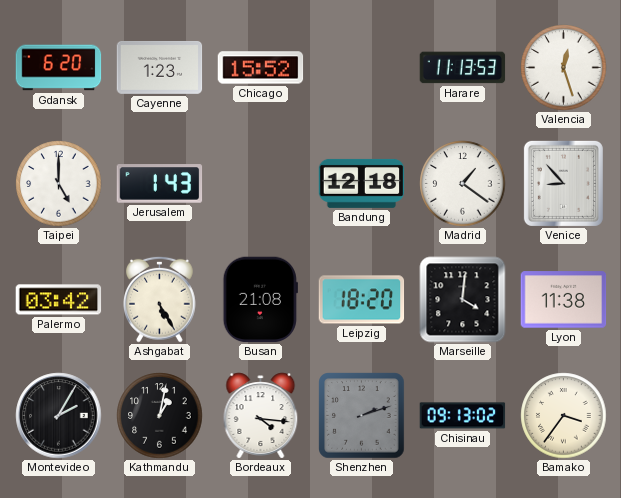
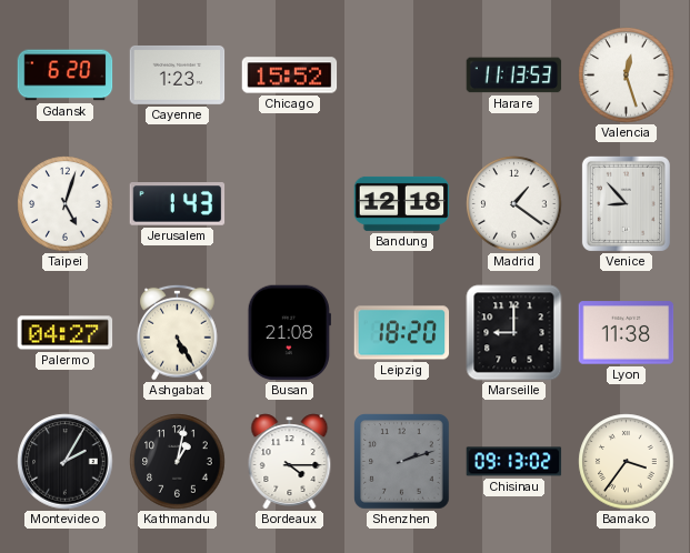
Taipei: 5:00 -> 5:03
Palermo: 03:42 -> 04:27
Marseille: 4:01 -> 9:00
Bordeaux: 4:16 -> 4:15
